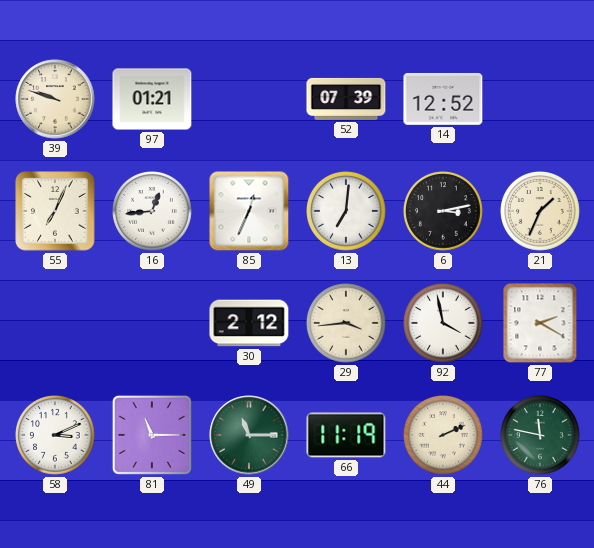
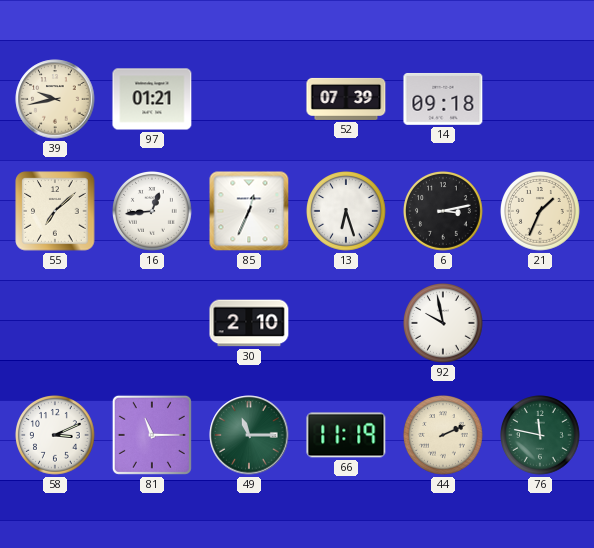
39: 9:48 -> 9:43
14: 12:52 -> 09:18
55: 7:04 -> 7:08
13: 7:01 -> 6:27
30: 2:12 -> 2:10
29: 3:44 -> none
92: 3:58 -> 9:58
77: 2:20 -> none
